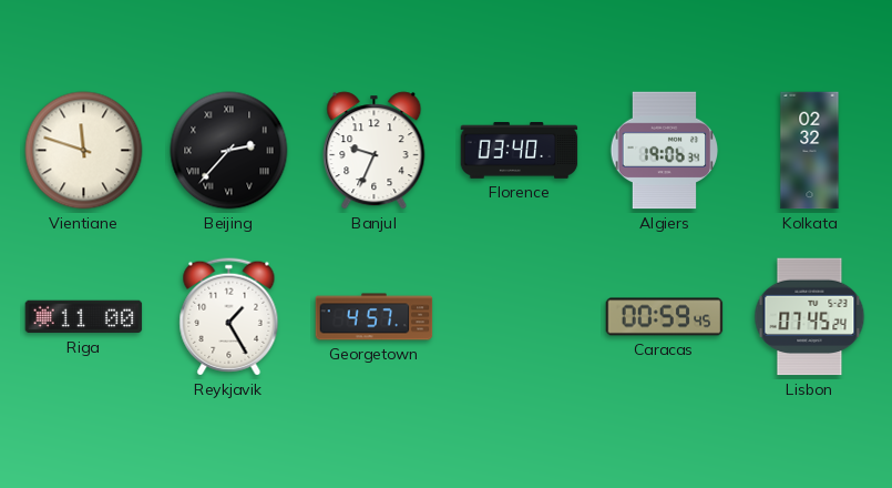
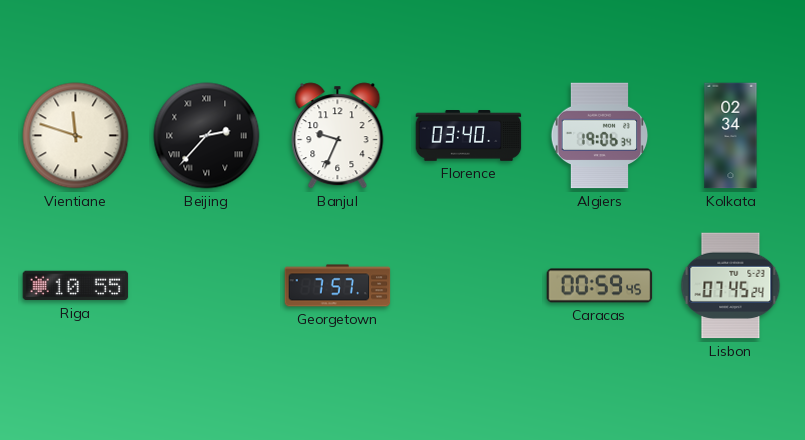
Kolkata: 02:32 -> 02:34
Riga: 11:00 -> 10:55
Reykjavik: 1:25 -> none
Georgetown: 4:57 -> 7:57
